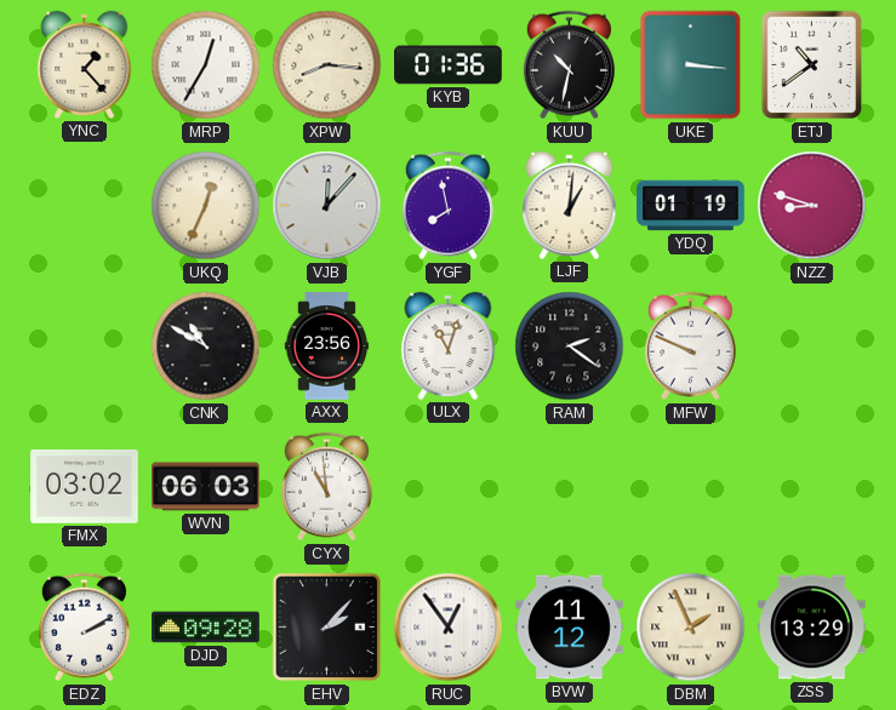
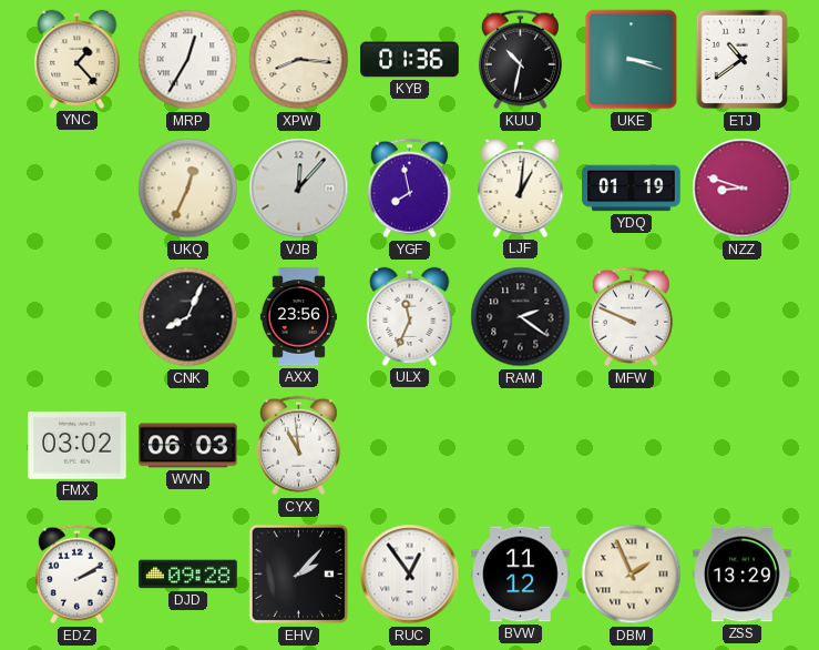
UKE: 3:16 -> 3:18
CNK: 10:50 -> 8:04
ULX: 11:03 -> 11:34
